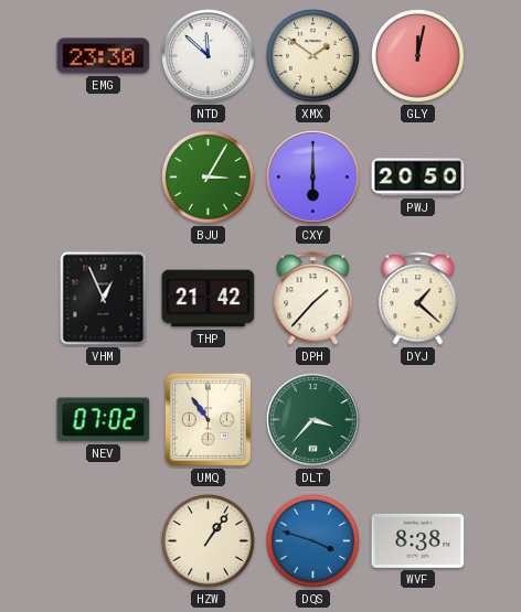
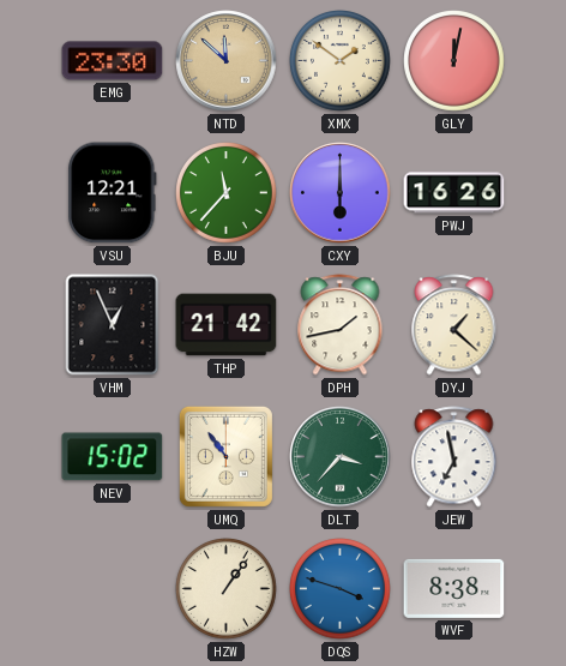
NTD dial: white -> champagne
VSU: none -> 12:21
BJU: 3:05 -> 11:37
PWJ: 20:50 -> 16:26
DPH: 1:37 -> 1:43
NEV: 07:02 -> 15:02
JEW: none -> 6:58
